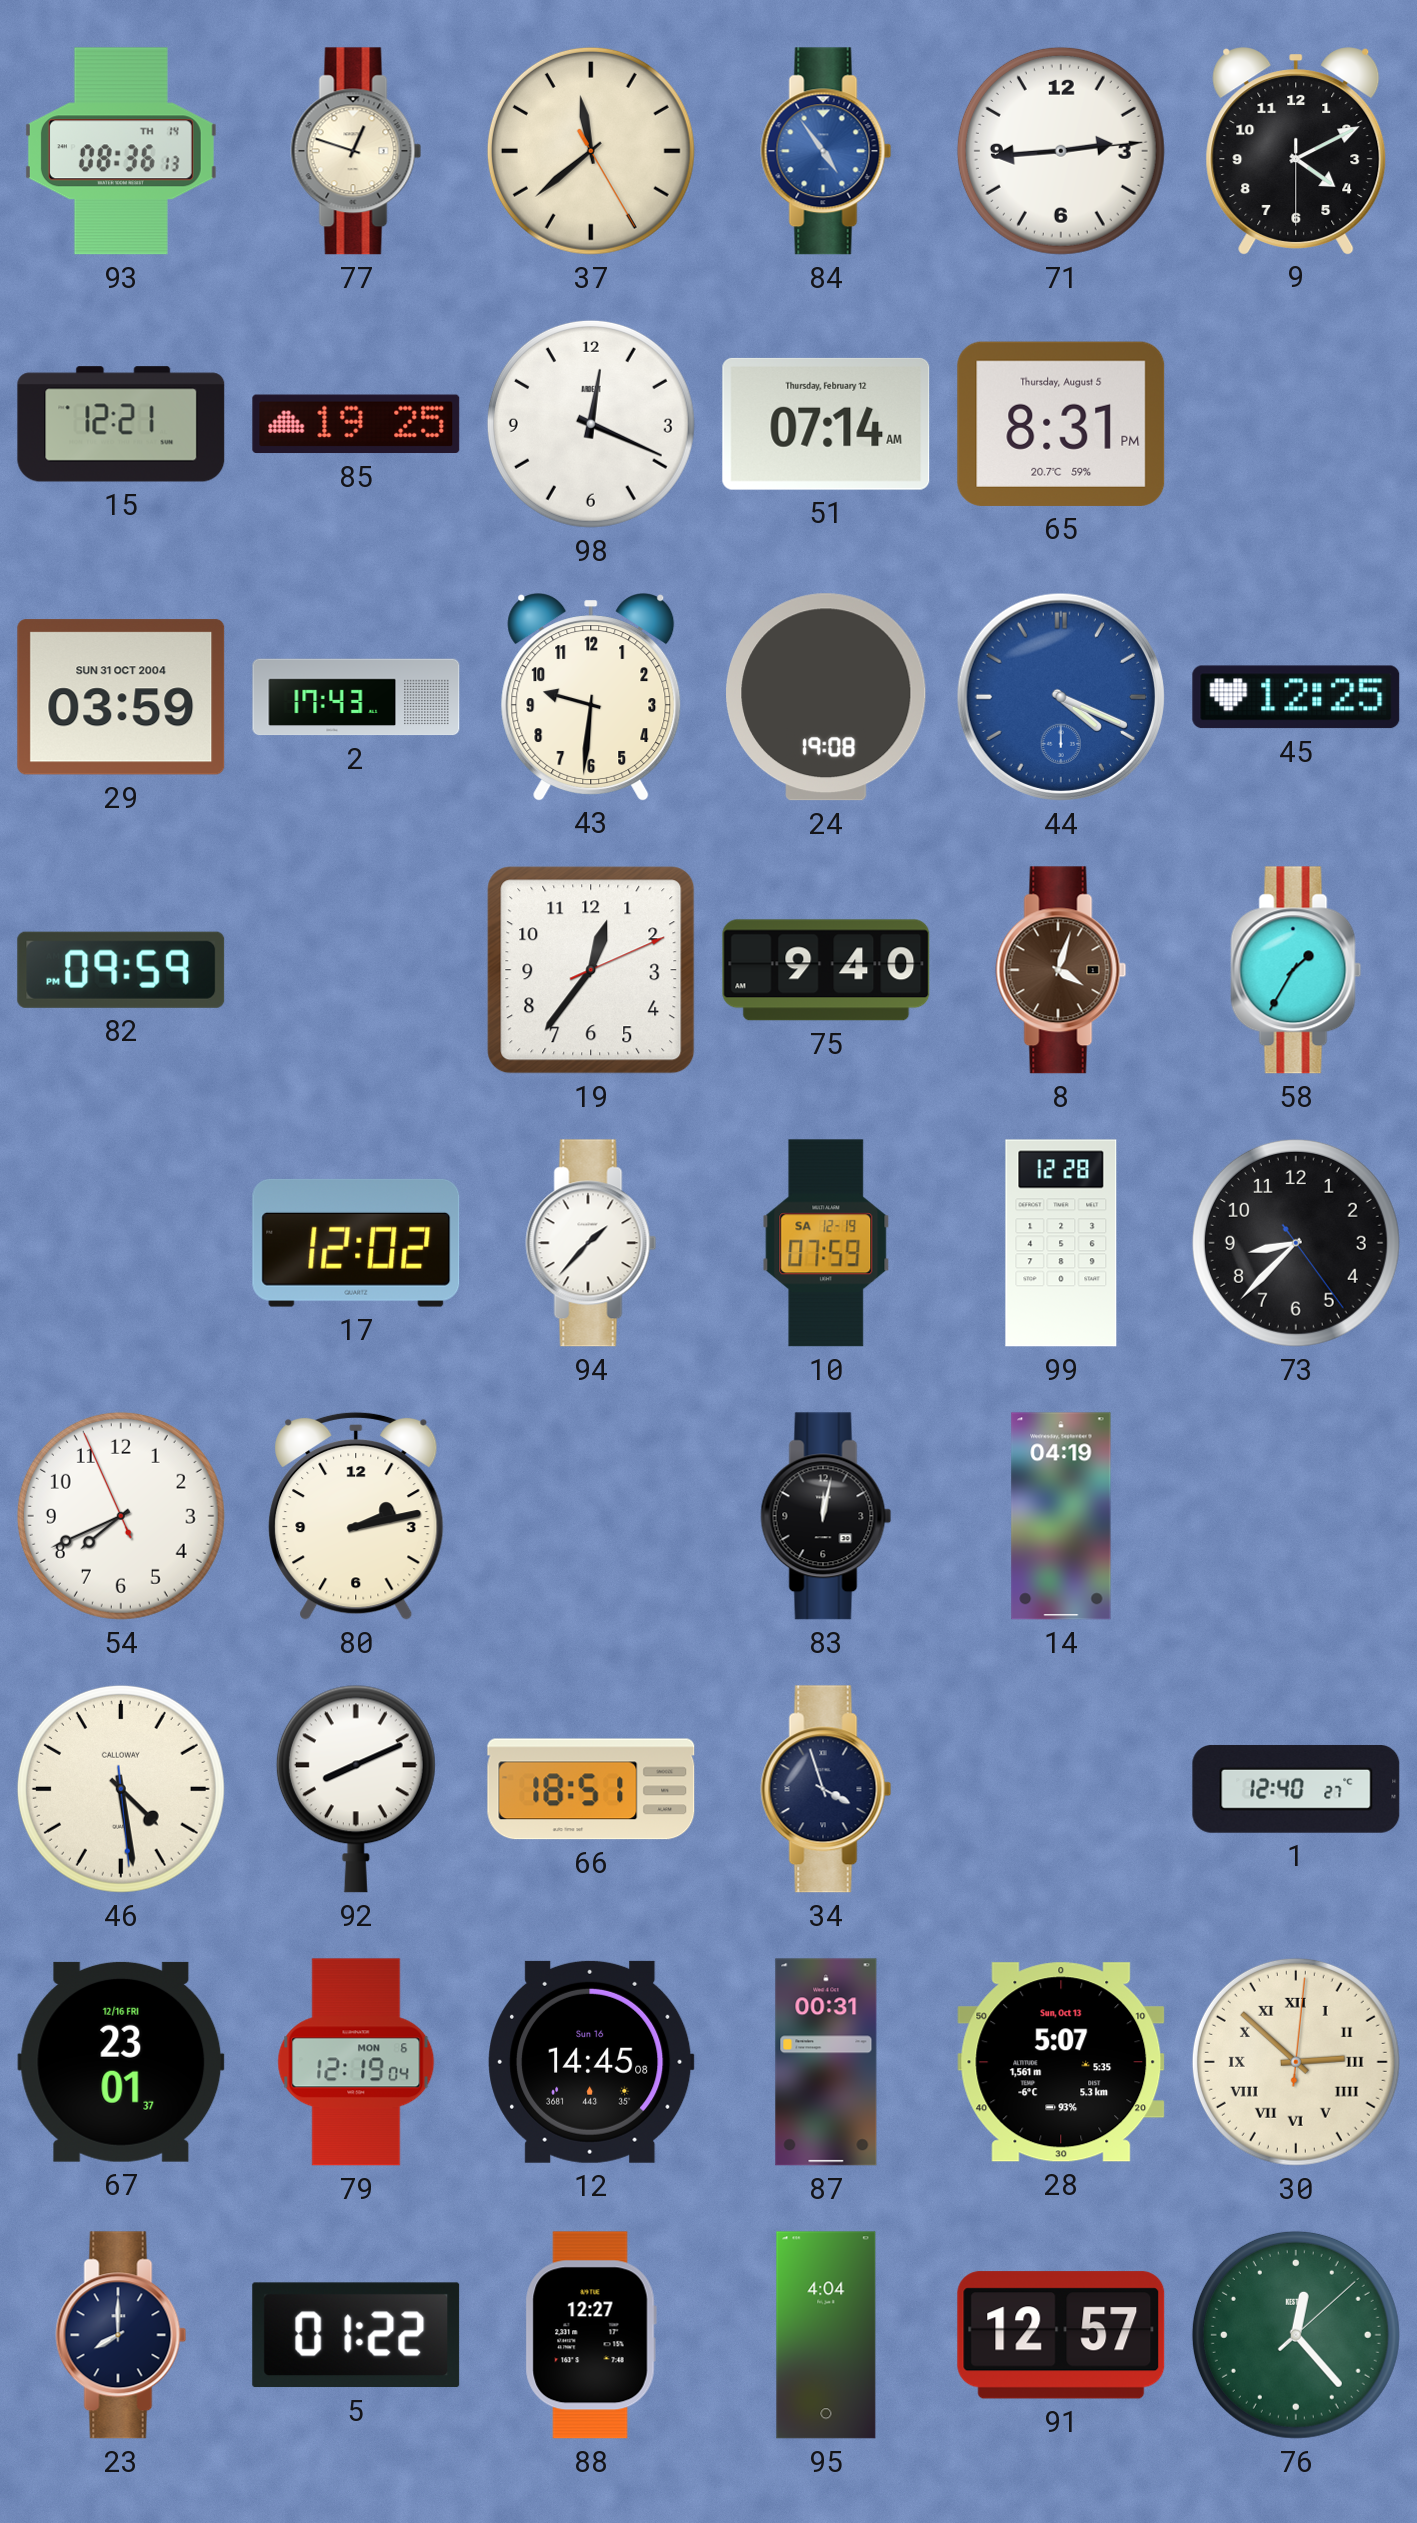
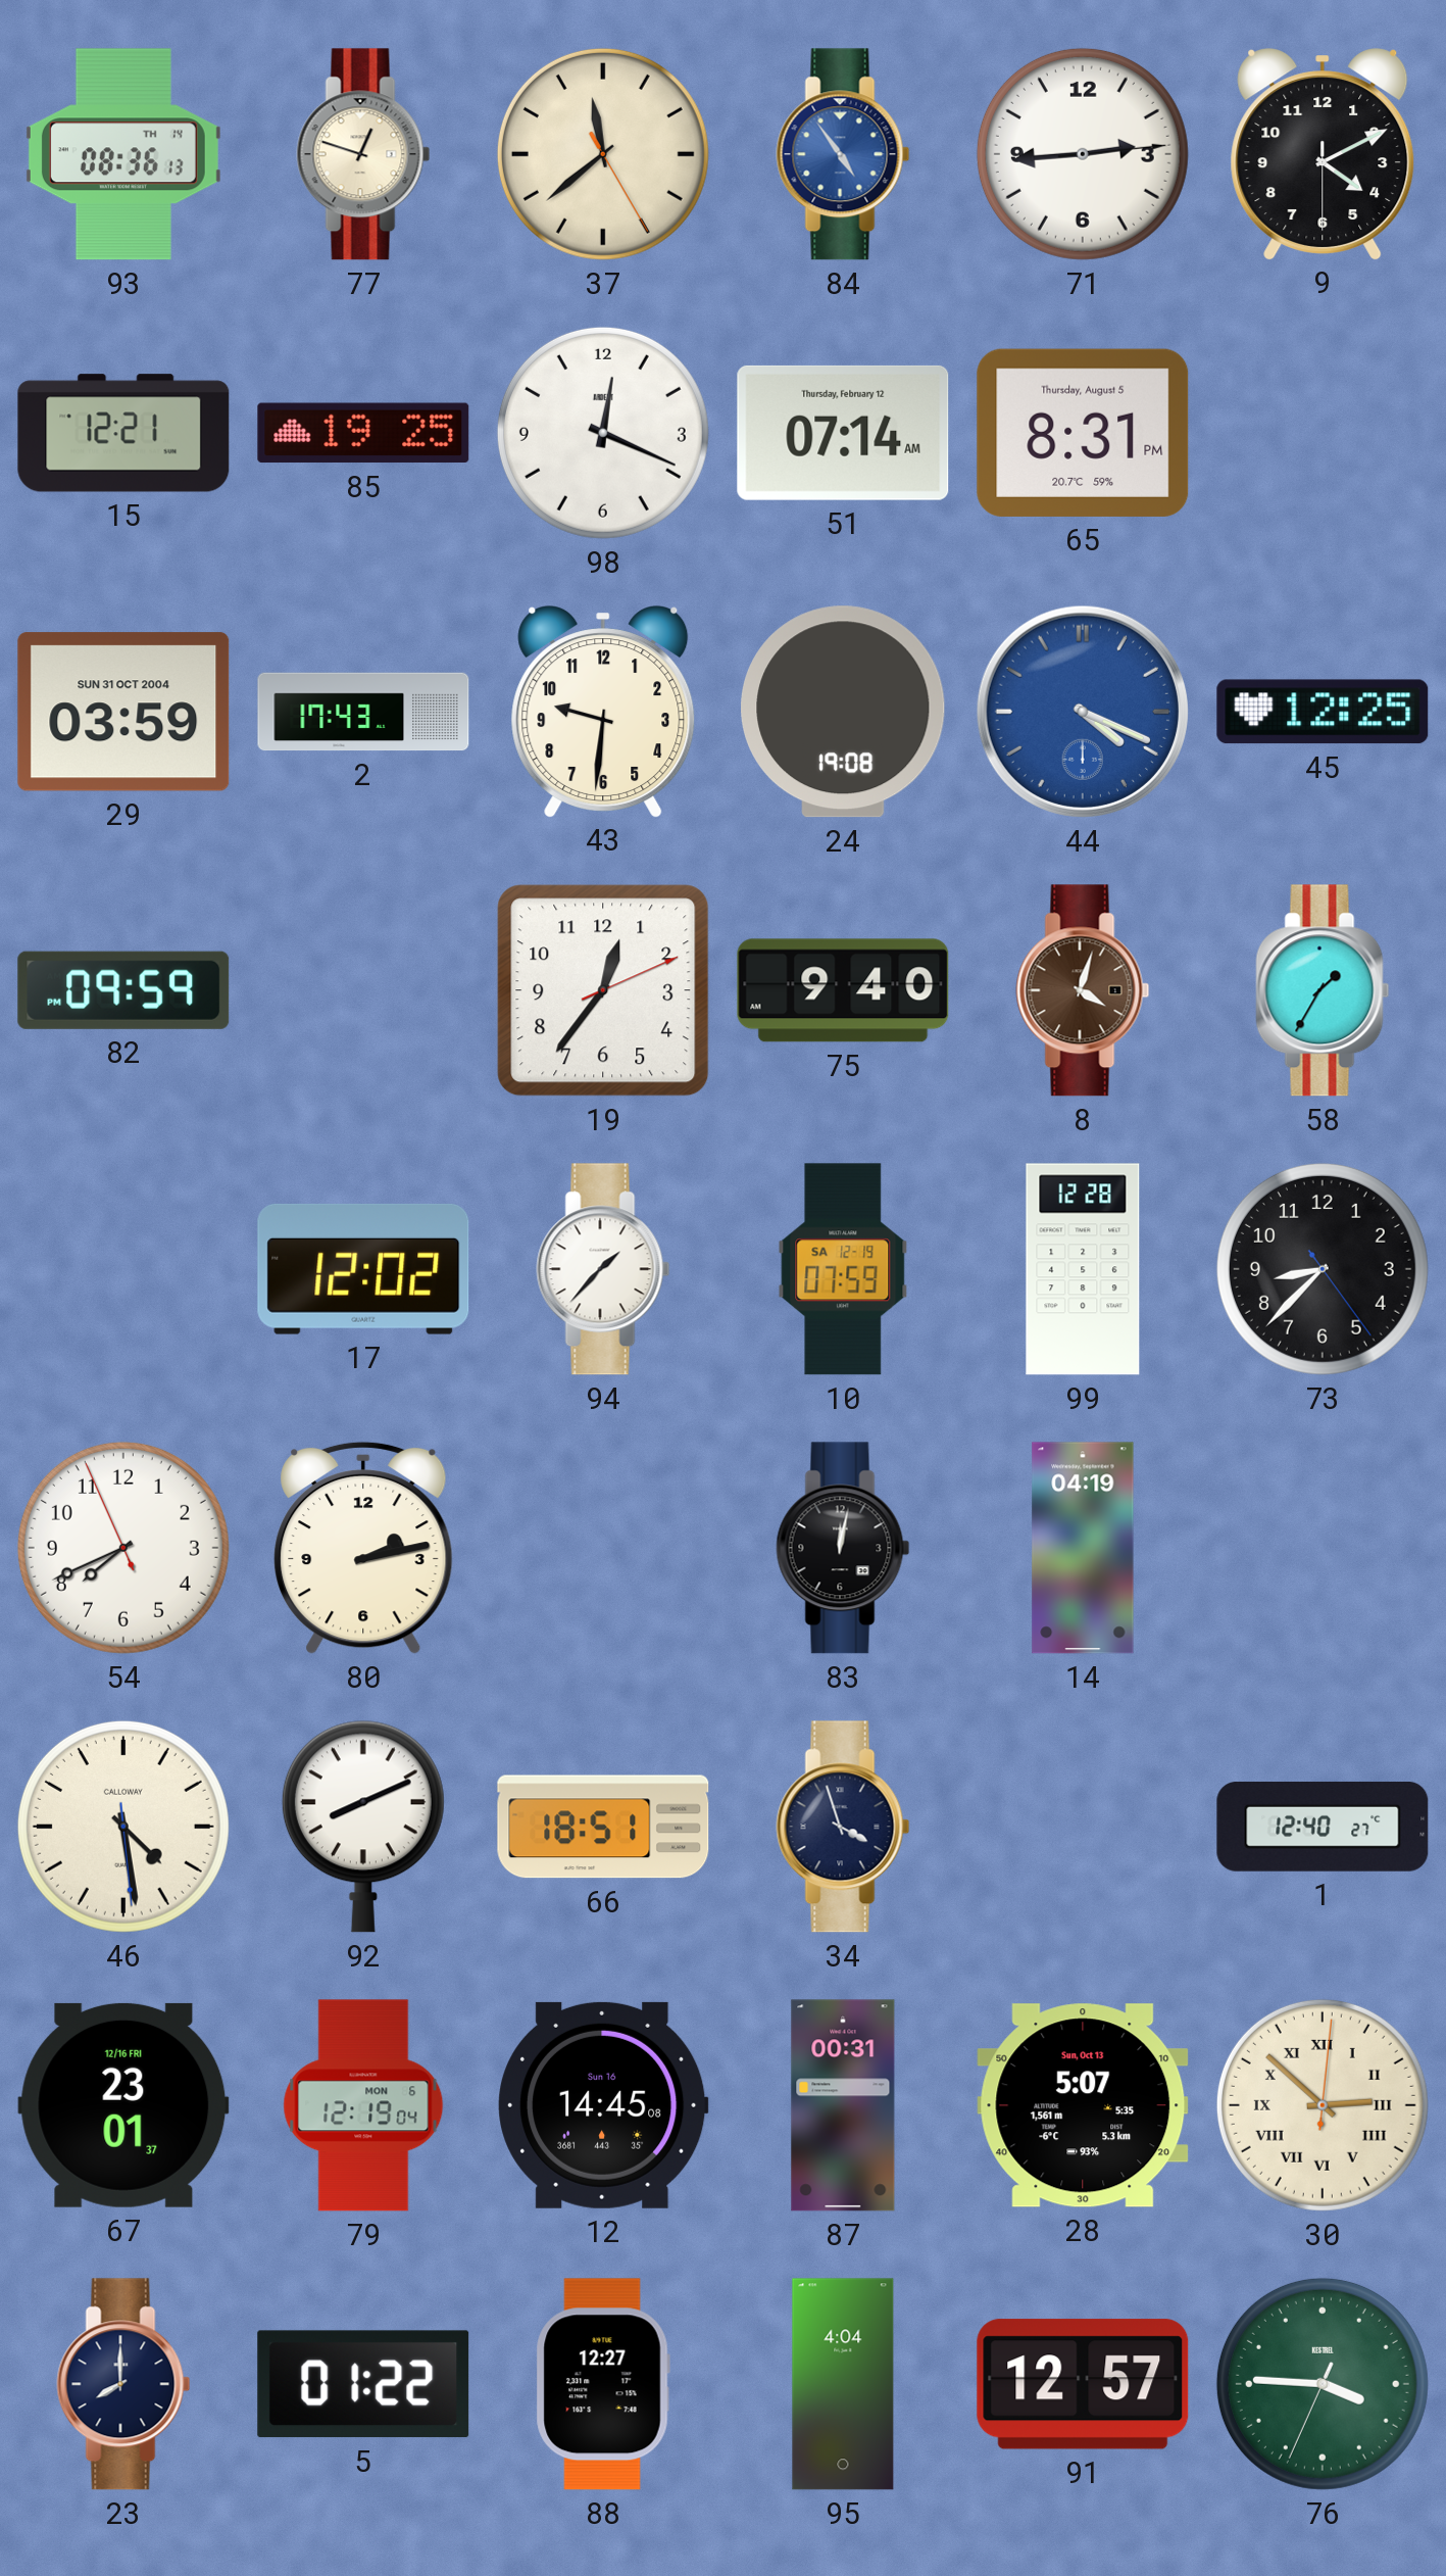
76: 12:23 -> 3:45
